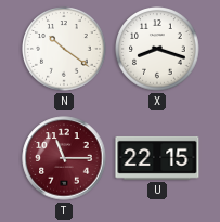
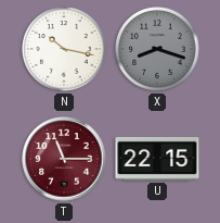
N: 10:21 -> 10:17
X dial: white -> grey
